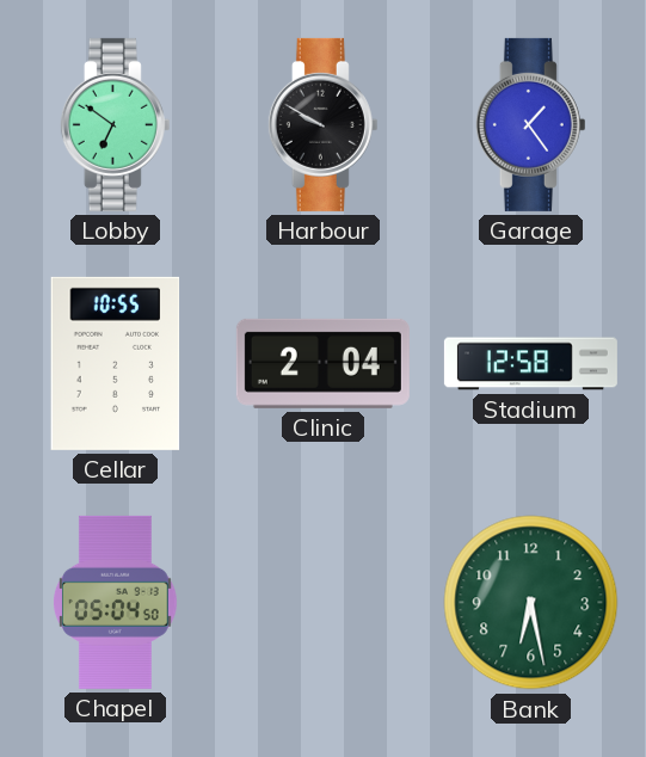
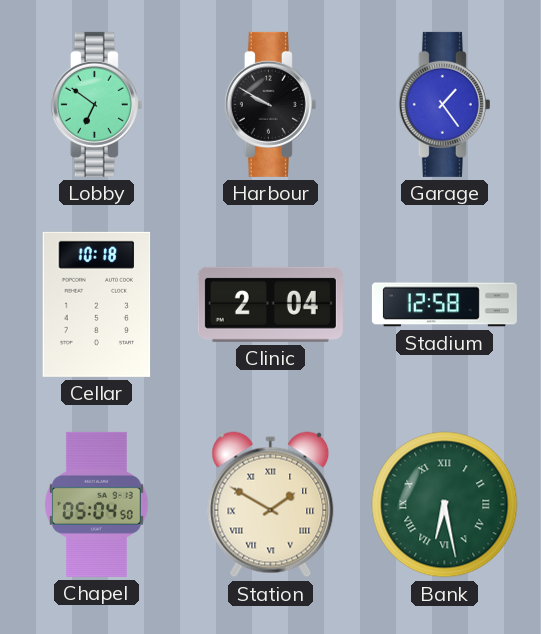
Cellar: 10:55 -> 10:18
Station: none -> 1:50
Bank numerals: Arabic -> Roman
